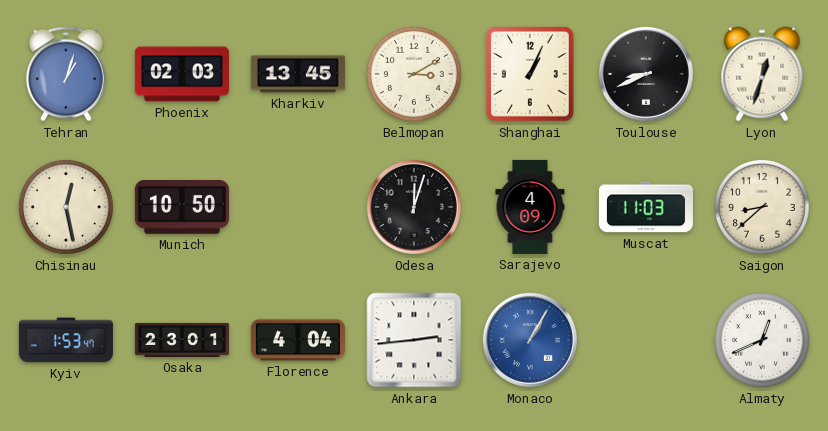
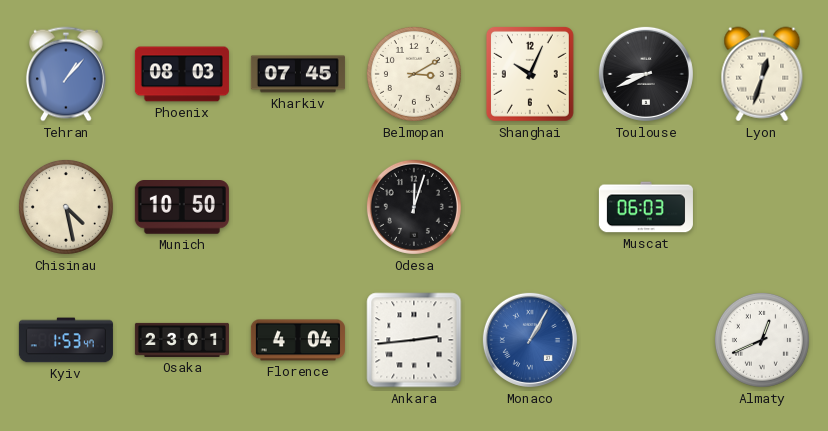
Tehran: 1:03 -> 1:07
Phoenix: 02:03 -> 08:03
Kharkiv: 13:45 -> 07:45
Shanghai: 1:04 -> 10:04
Chisinau: 12:28 -> 4:28
Sarajevo: 4:09 -> none
Muscat: 11:03 -> 06:03
Saigon: 8:38 -> none
